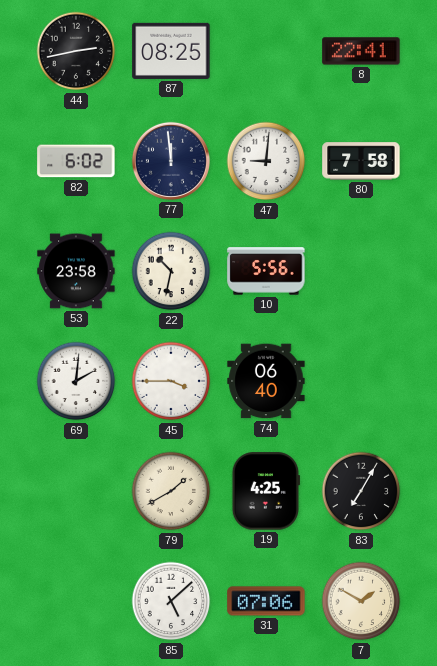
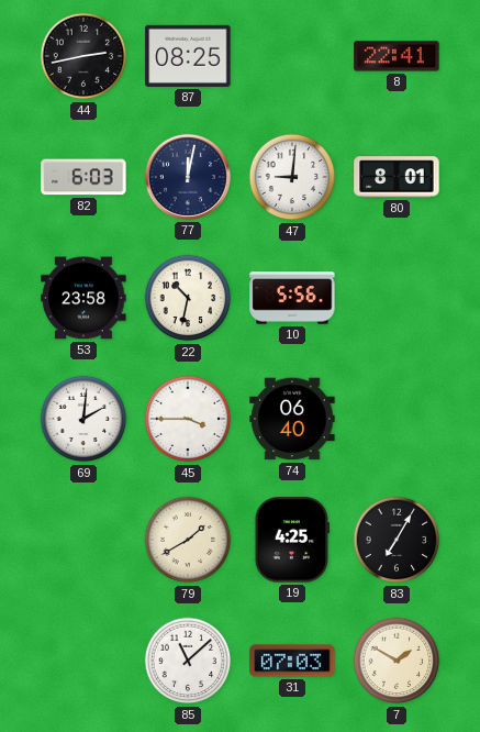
82: 6:02 -> 6:03
77: 11:59 -> 12:02
80: 7:58 -> 8:01
85: 5:08 -> 11:08
31: 07:06 -> 07:03
